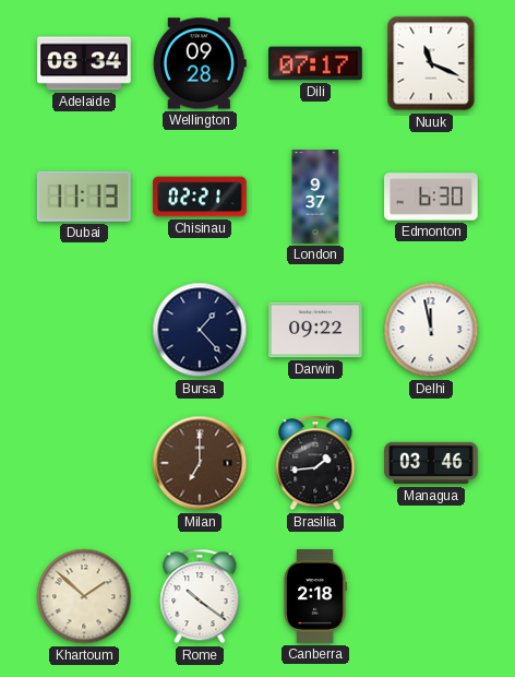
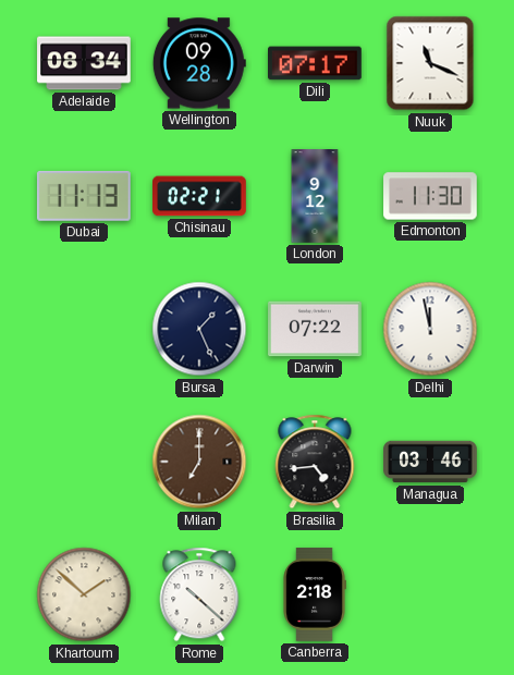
London: 9:37 -> 9:12
Edmonton: 6:30 -> 11:30
Bursa: 1:23 -> 1:26
Darwin: 09:22 -> 07:22
Brasilia: 1:44 -> 4:44
Rome: 10:21 -> 10:22
